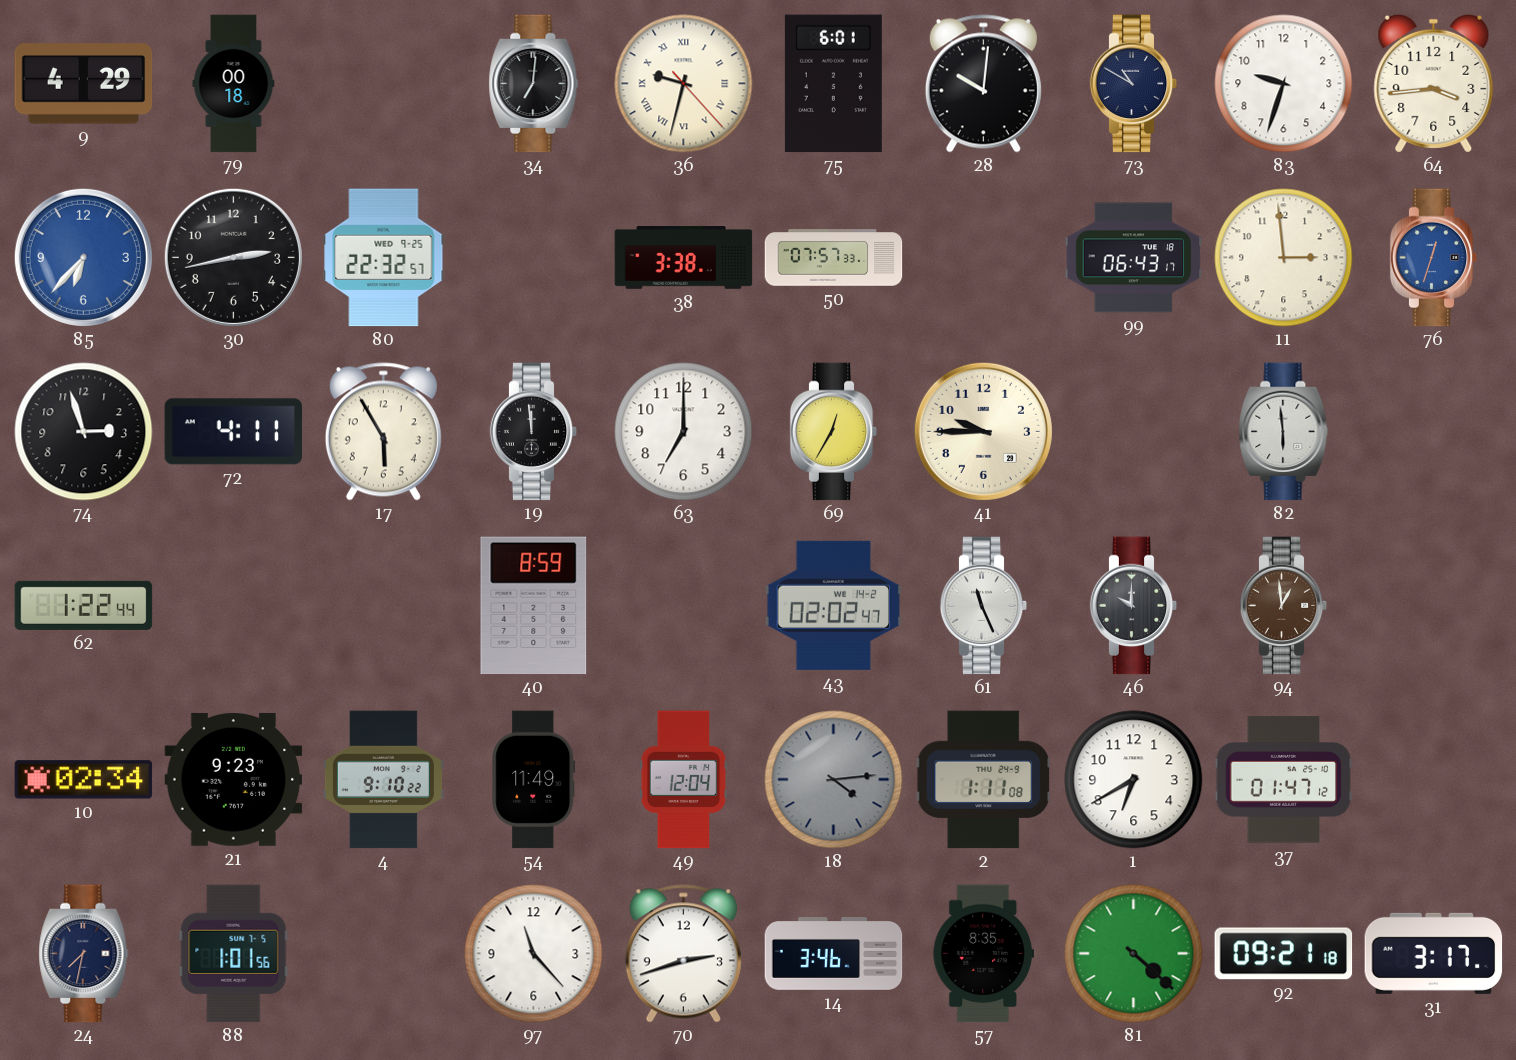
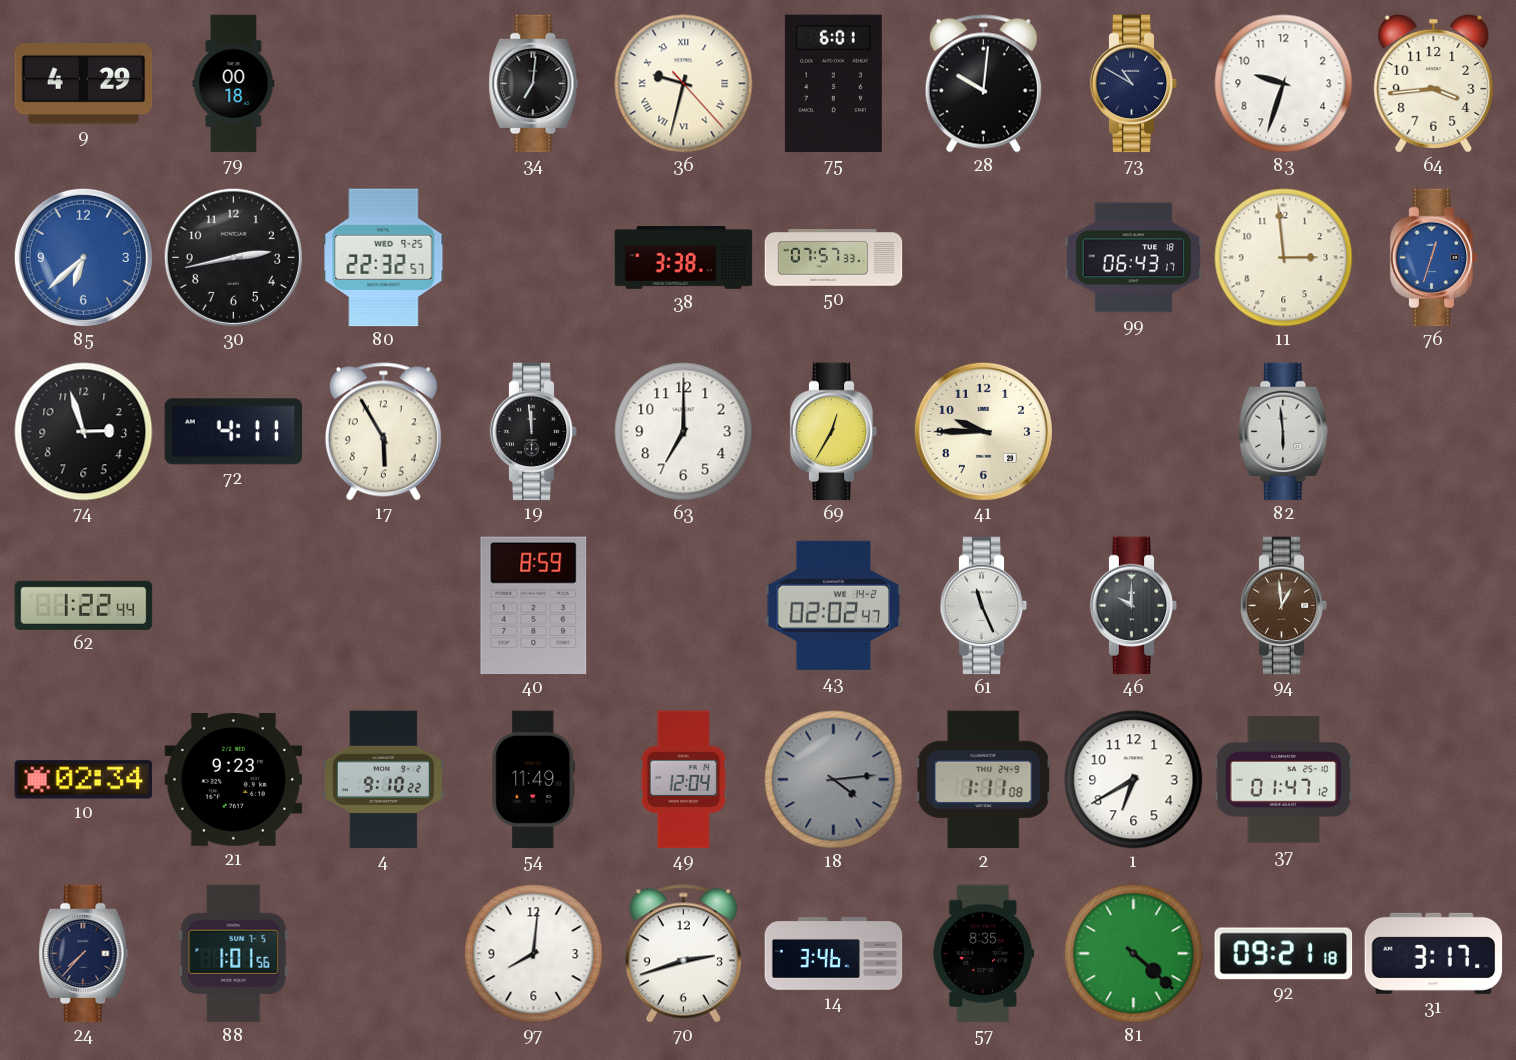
85: 6:37 -> 6:38
24: 7:32 -> 7:37
97: 11:23 -> 8:01
